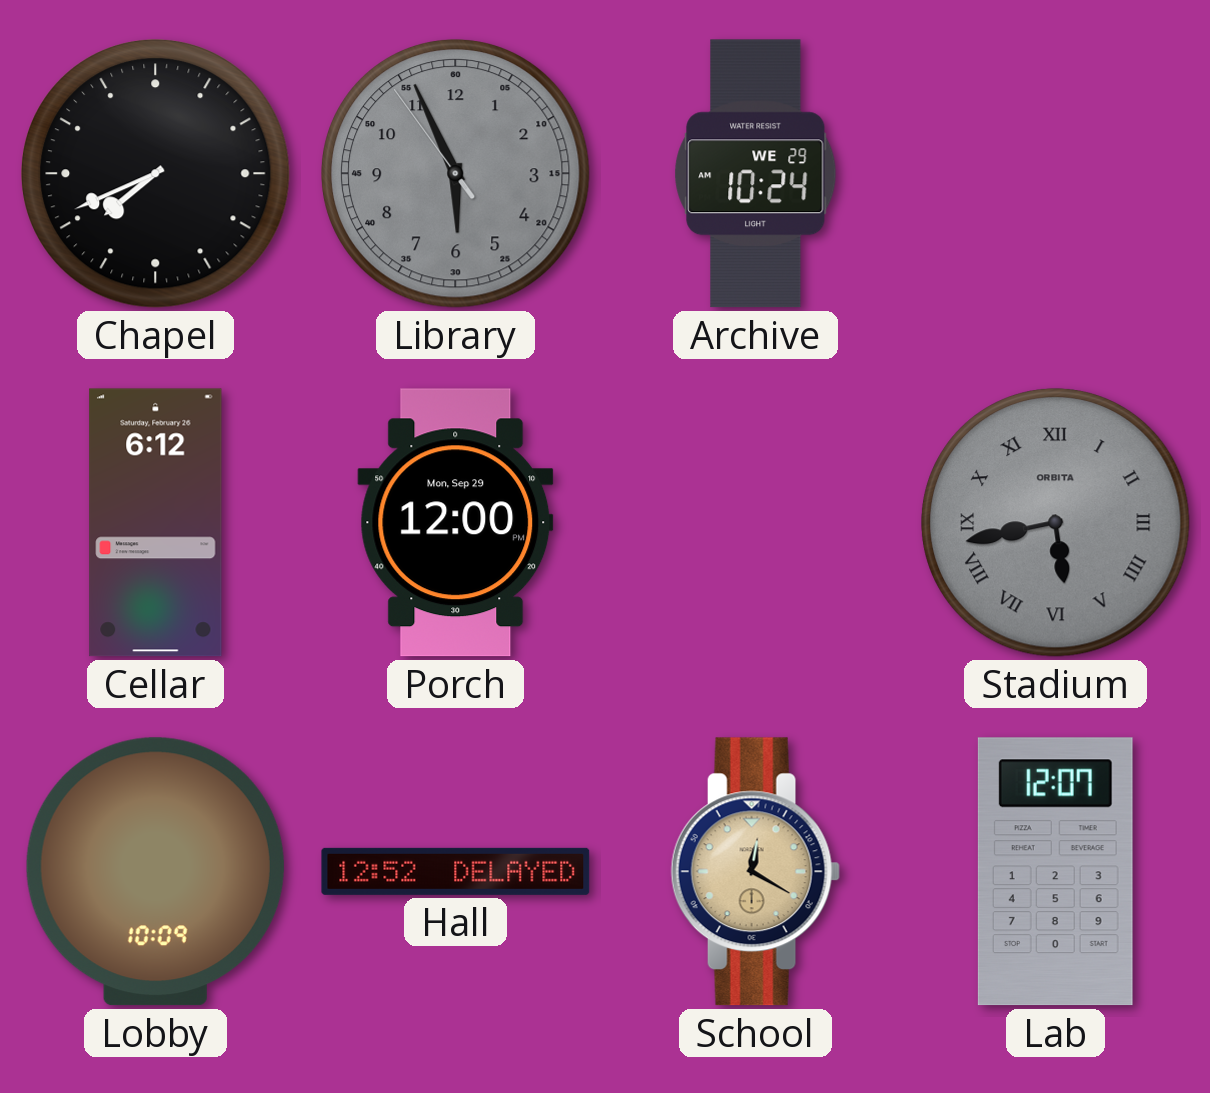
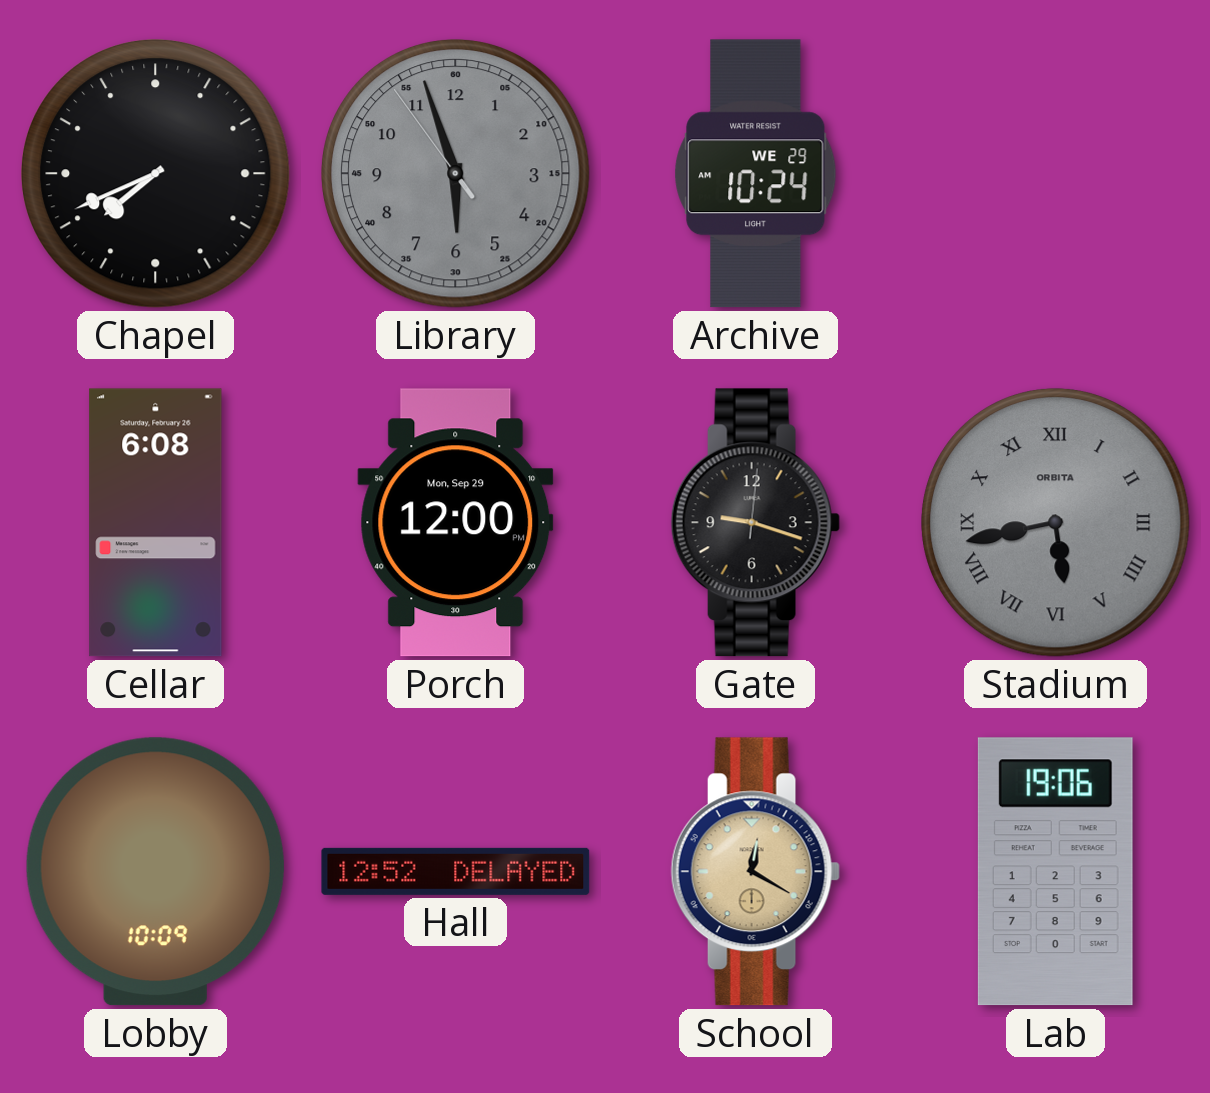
Library: 5:55 -> 5:56
Cellar: 6:12 -> 6:08
Gate: none -> 9:18
Lab: 12:07 -> 19:06
